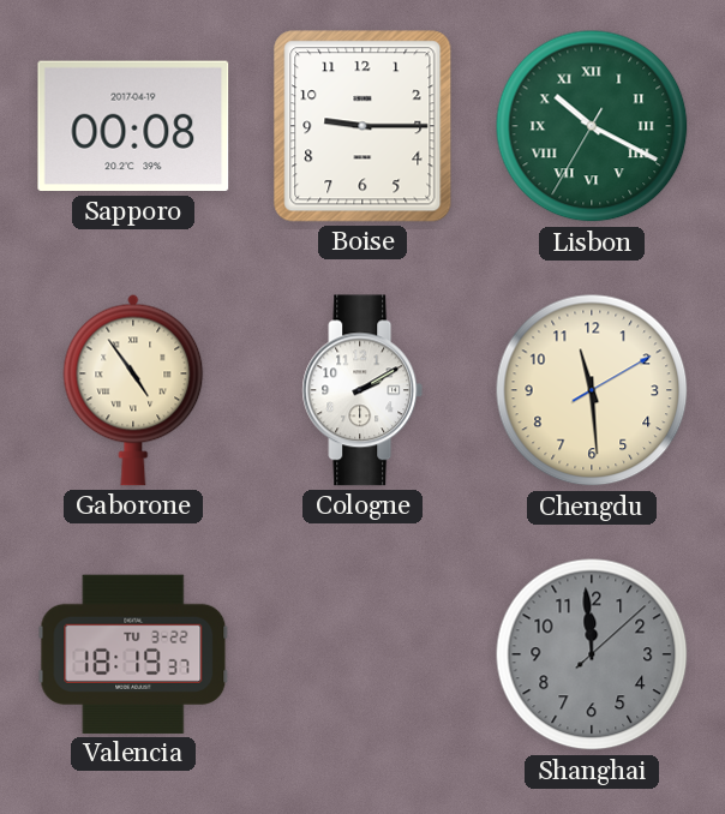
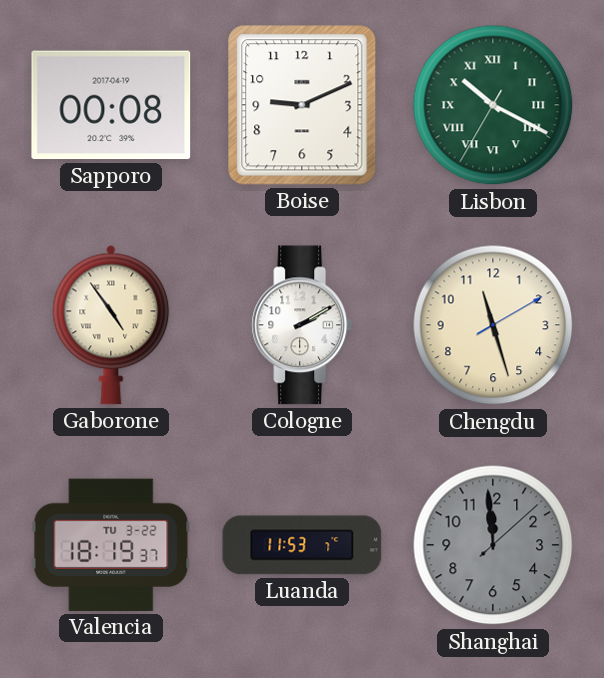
Boise: 9:15 -> 9:11
Chengdu: 11:29 -> 11:27
Luanda: none -> 11:53
